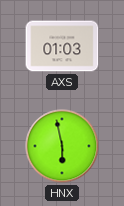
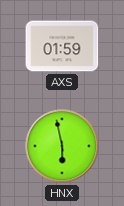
AXS: 01:03 -> 01:59
